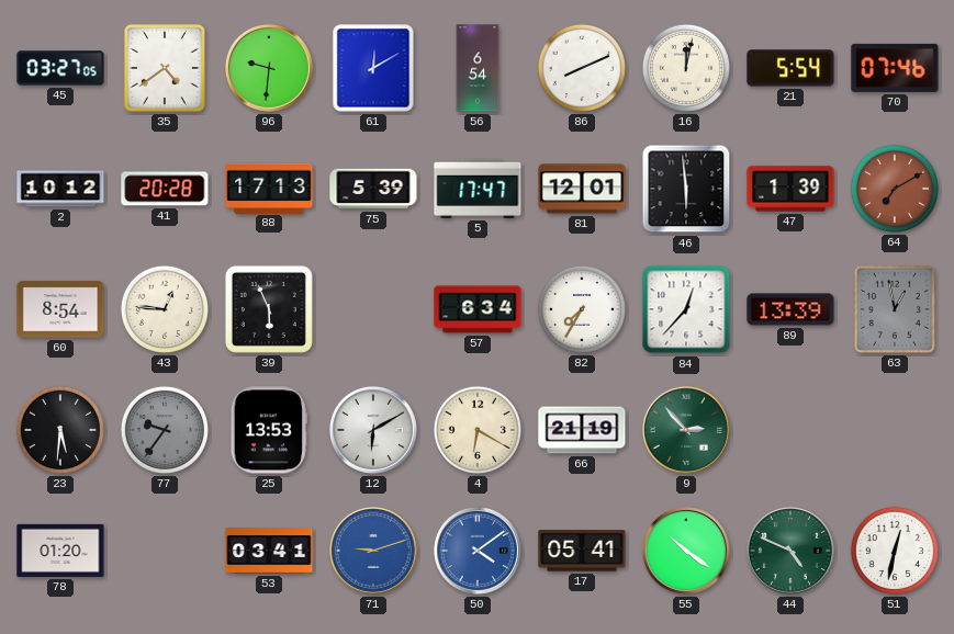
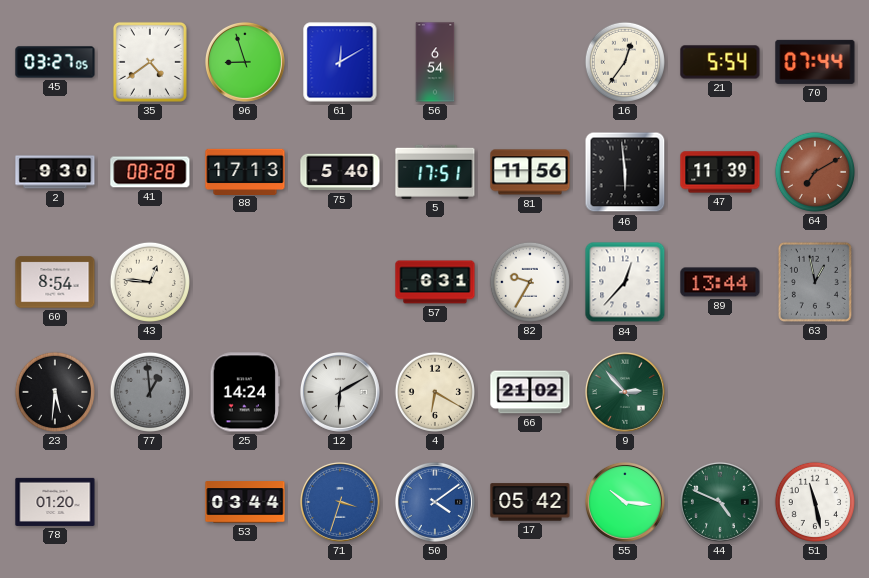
96: 9:31 -> 8:57
86: 8:11 -> none
16: 12:02 -> 12:36
70: 07:46 -> 07:44
2: 10:12 -> 9:30
41: 20:28 -> 08:28
75: 5:39 -> 5:40
5: 17:47 -> 17:51
81: 12:01 -> 11:56
47: 1:39 -> 11:39
39: 5:56 -> none
57: 6:34 -> 6:31
82: 7:35 -> 9:35
89: 13:39 -> 13:44
77: 9:36 -> 12:59
25: 13:53 -> 14:24
66: 21:19 -> 21:02
53: 03:41 -> 03:44
71: 9:12 -> 3:33
17: 05:41 -> 05:42
55: 10:21 -> 10:16
51: 12:32 -> 11:28
